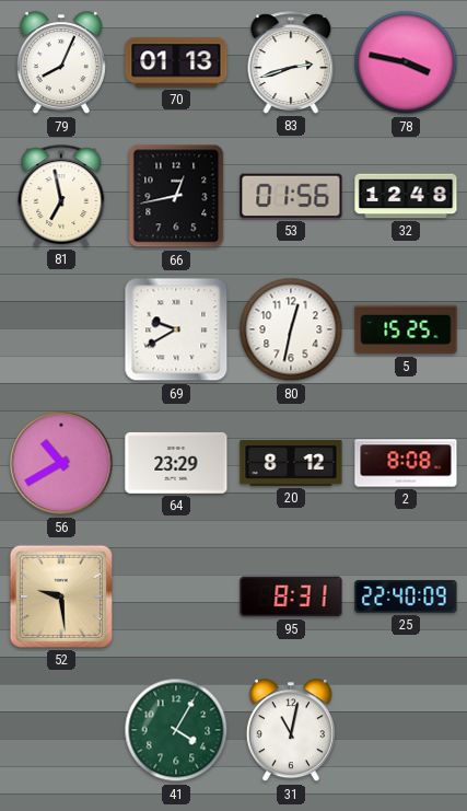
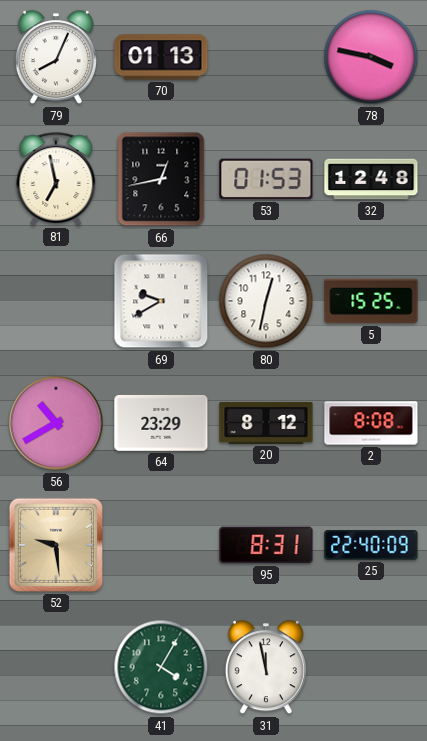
83: 2:42 -> none
53: 01:56 -> 01:53
31: 11:02 -> 11:58
